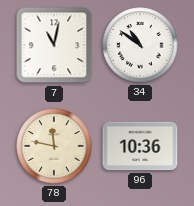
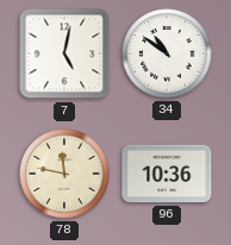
7: 11:02 -> 5:02
